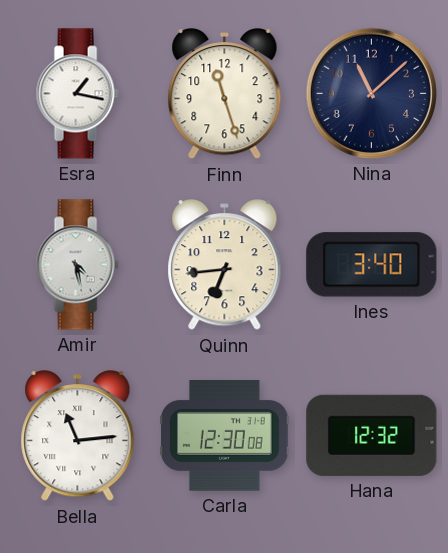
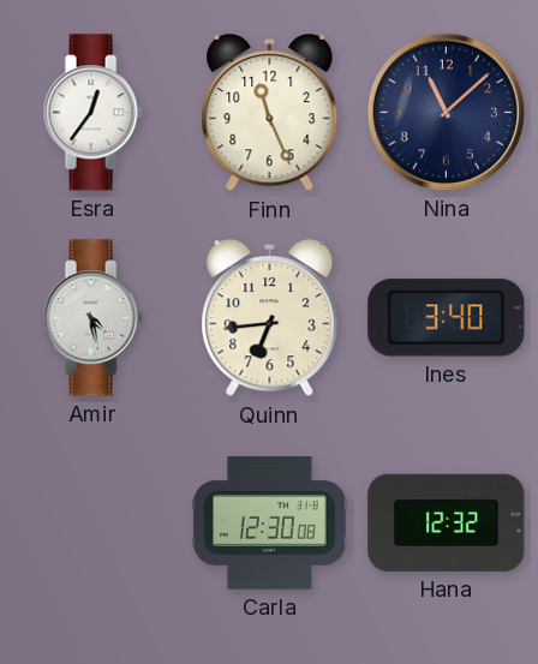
Esra: 1:17 -> 12:36
Finn: 11:27 -> 11:26
Bella: 11:14 -> none
